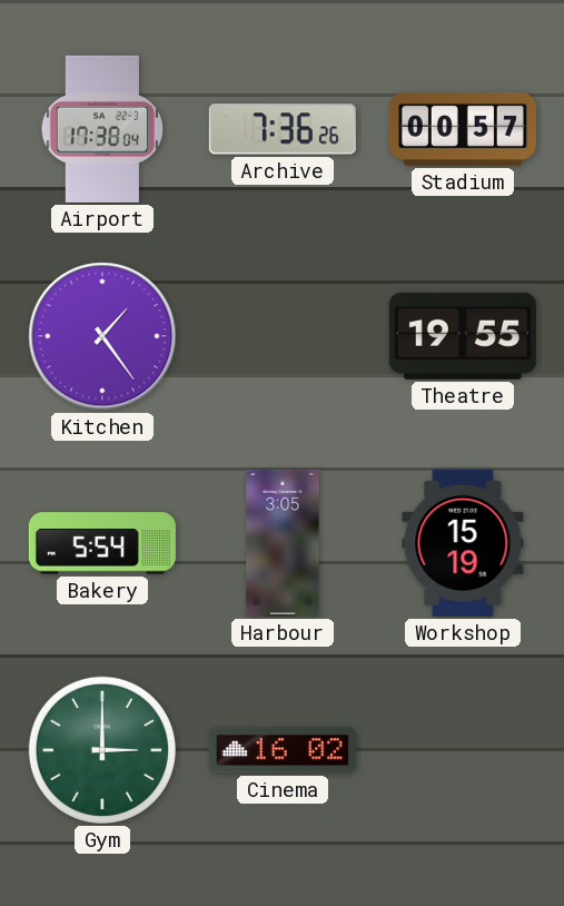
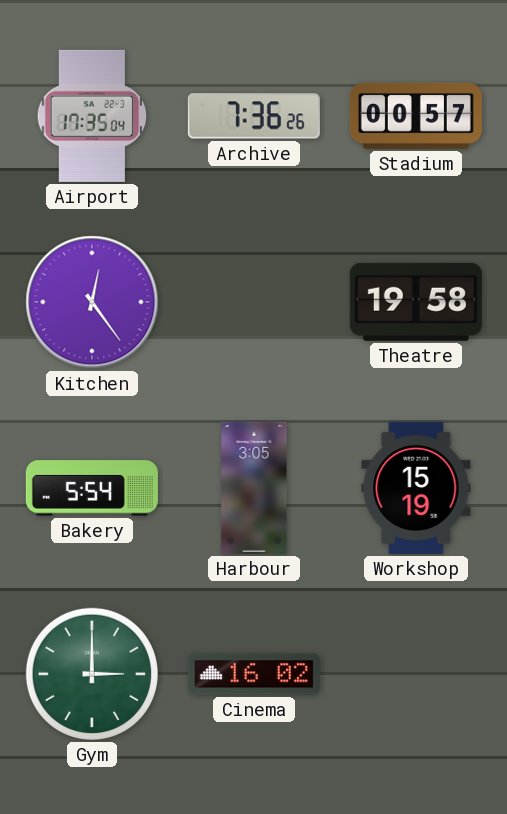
Airport: 17:38 -> 17:35
Kitchen: 1:24 -> 12:24
Theatre: 19:55 -> 19:58
